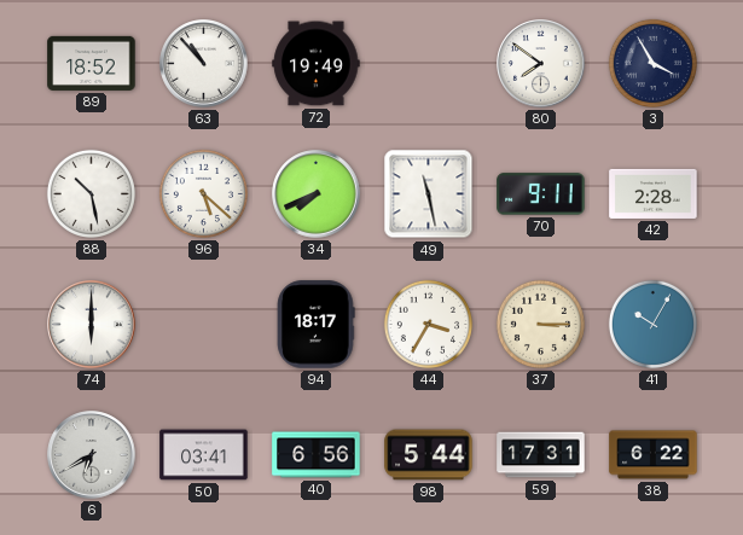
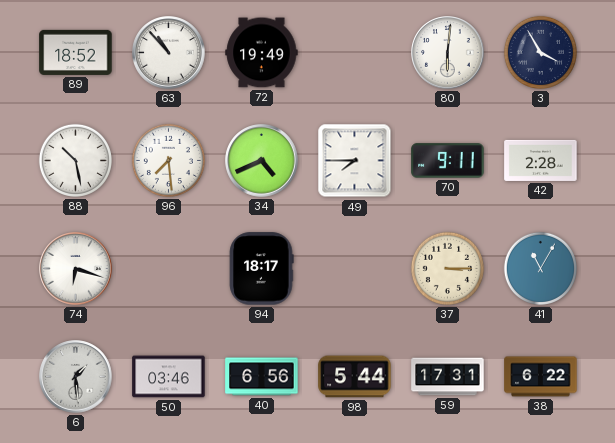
80: 7:51 -> 6:01
96: 5:22 -> 7:29
34: 7:41 -> 4:41
49: 11:28 -> 7:45
74: 6:00 -> 6:18
44: 3:35 -> none
41: 10:05 -> 11:05
6: 6:40 -> 1:29
50: 03:41 -> 03:46
